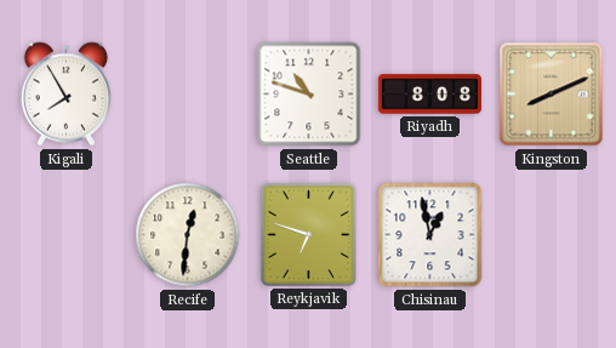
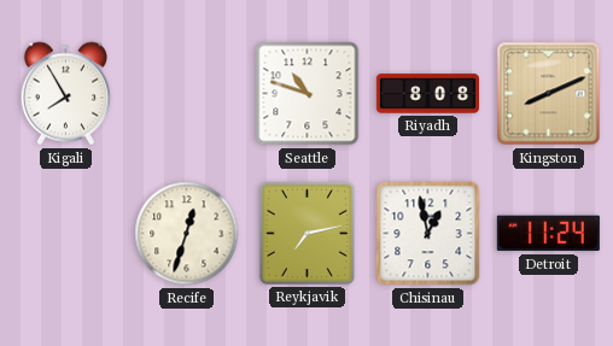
Recife: 12:31 -> 12:33
Reykjavik: 6:48 -> 7:13
Detroit: none -> 11:24
